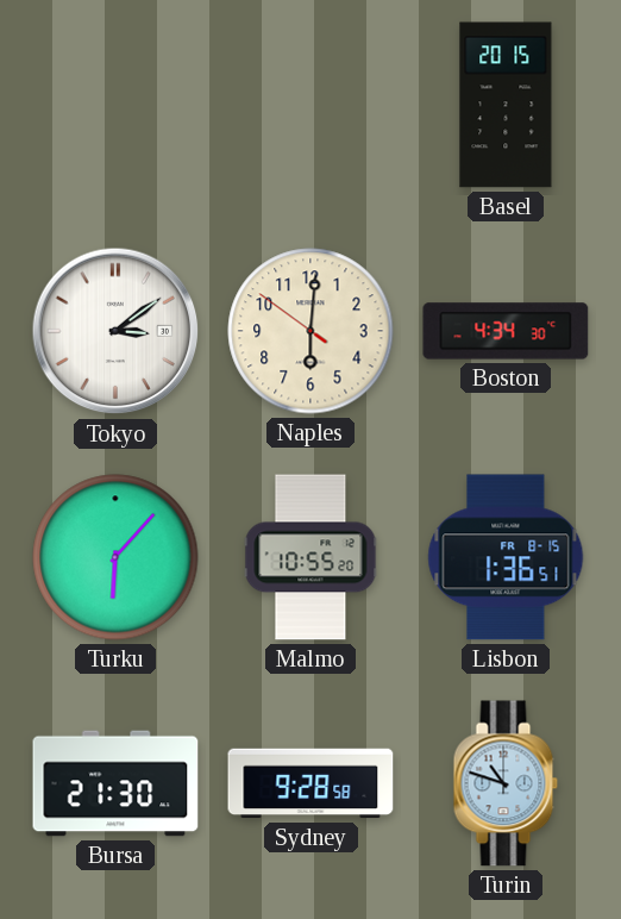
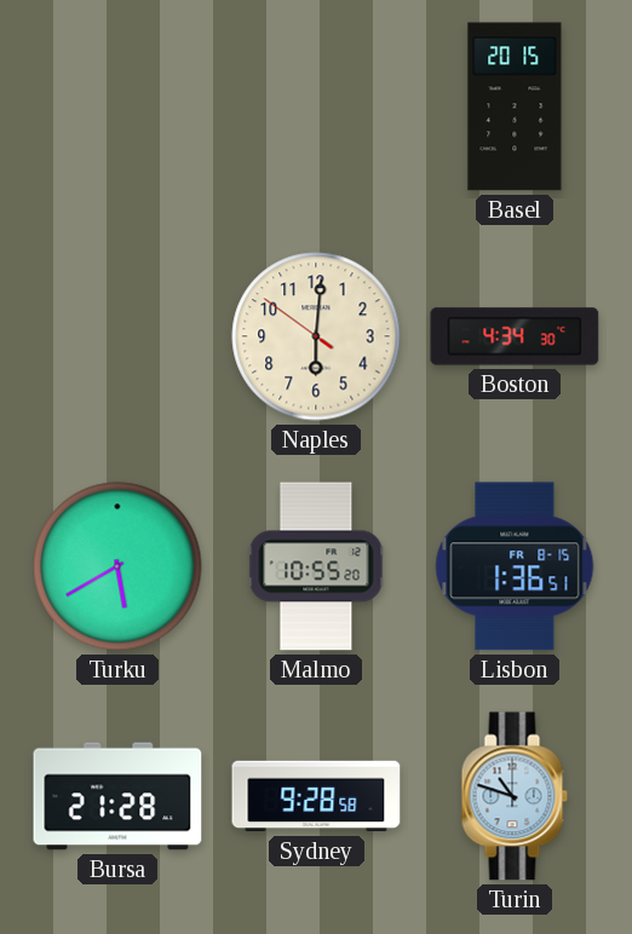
Tokyo: 3:09 -> none
Turku: 6:07 -> 5:40
Bursa: 21:30 -> 21:28
